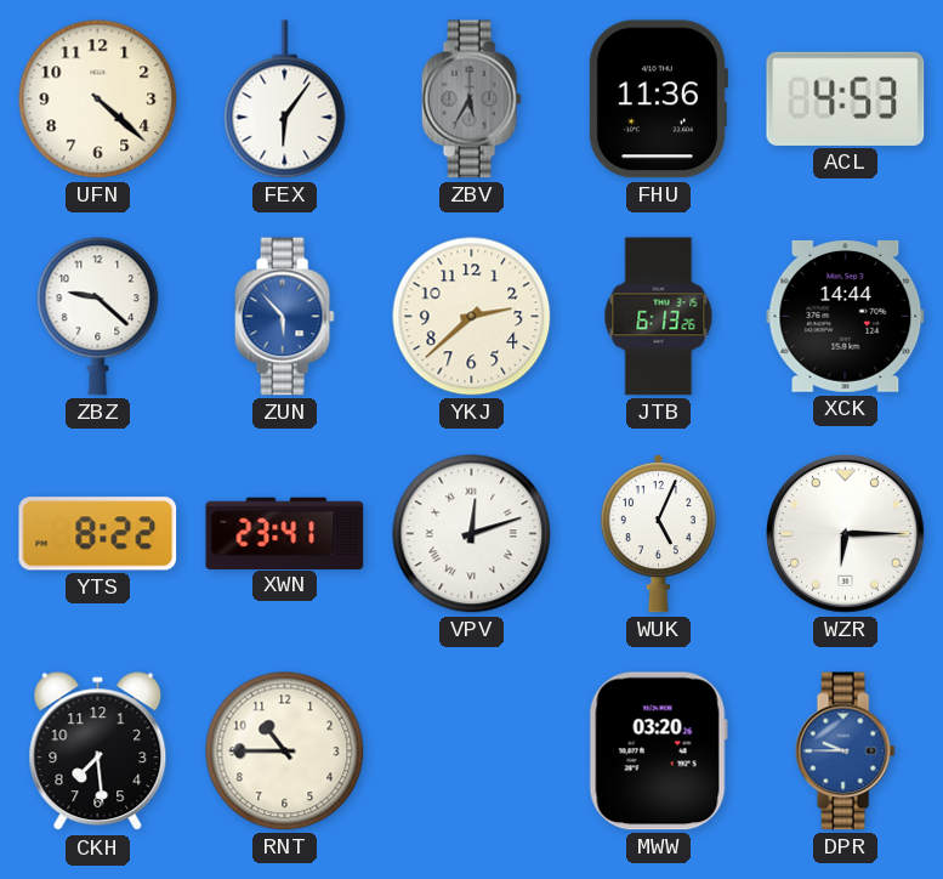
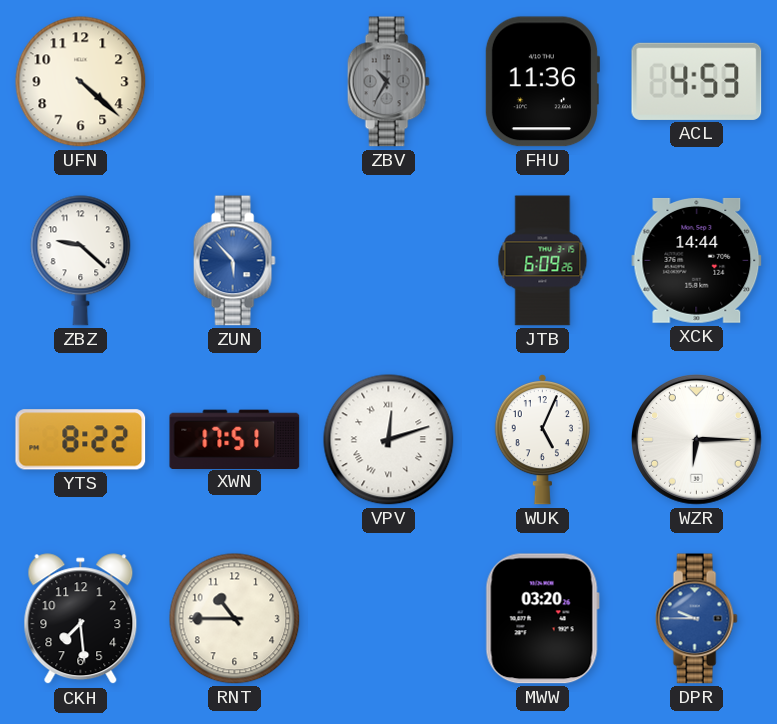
FEX: 6:06 -> none
ZBV: 5:35 -> 10:35
YKJ: 2:38 -> none
JTB: 6:13 -> 6:09
XWN: 23:41 -> 17:51
